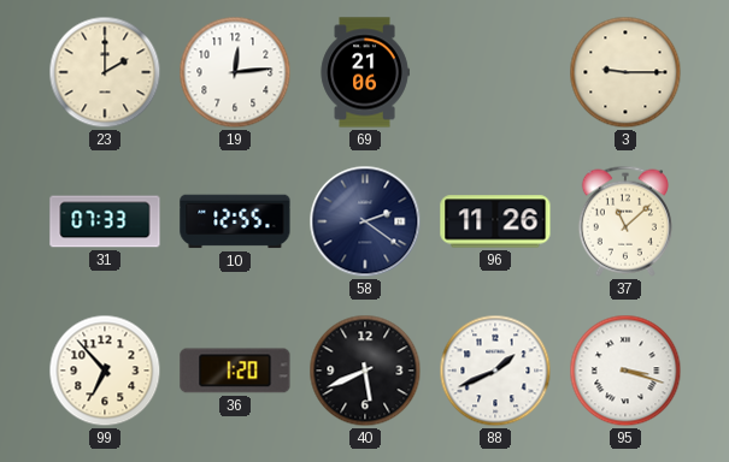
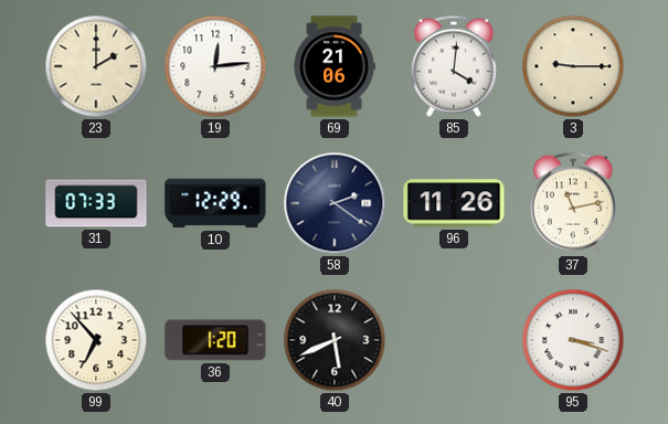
85: none -> 4:01
10: 12:55 -> 12:29
37: 11:08 -> 11:13
88: 1:41 -> none
